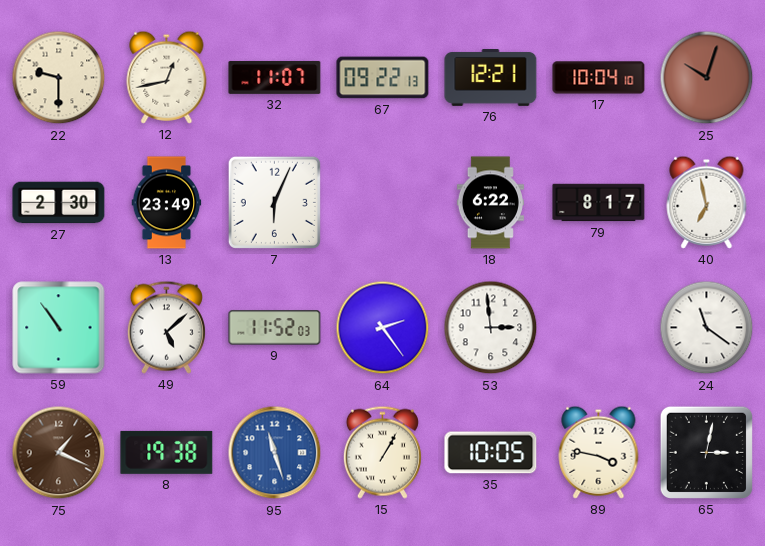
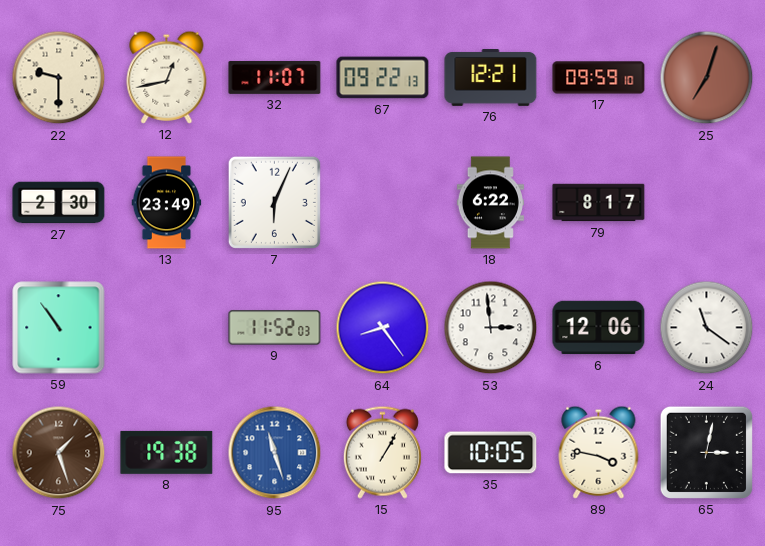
17: 10:04 -> 09:59
25: 10:03 -> 7:03
40: 6:58 -> none
49: 5:08 -> none
64: 2:24 -> 8:24
6: none -> 12:06
75: 1:19 -> 1:27
